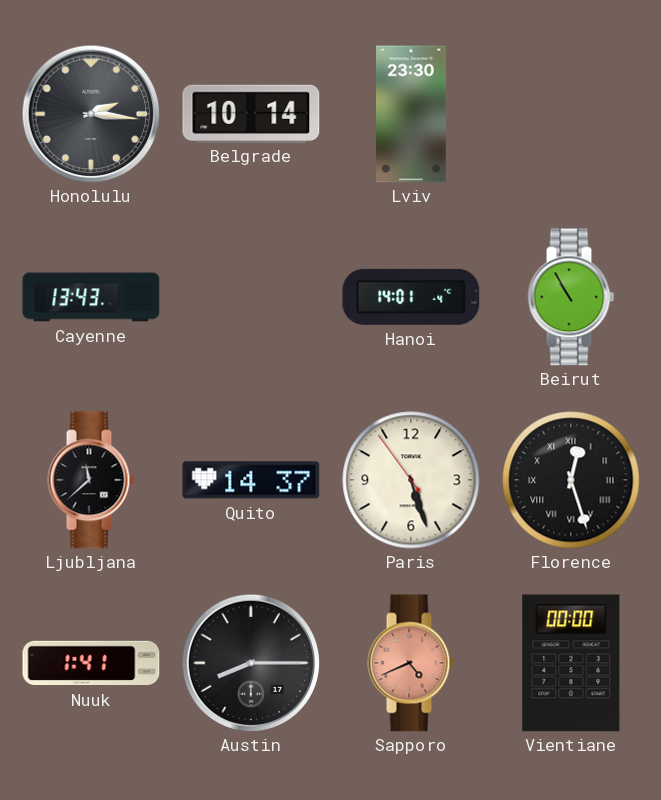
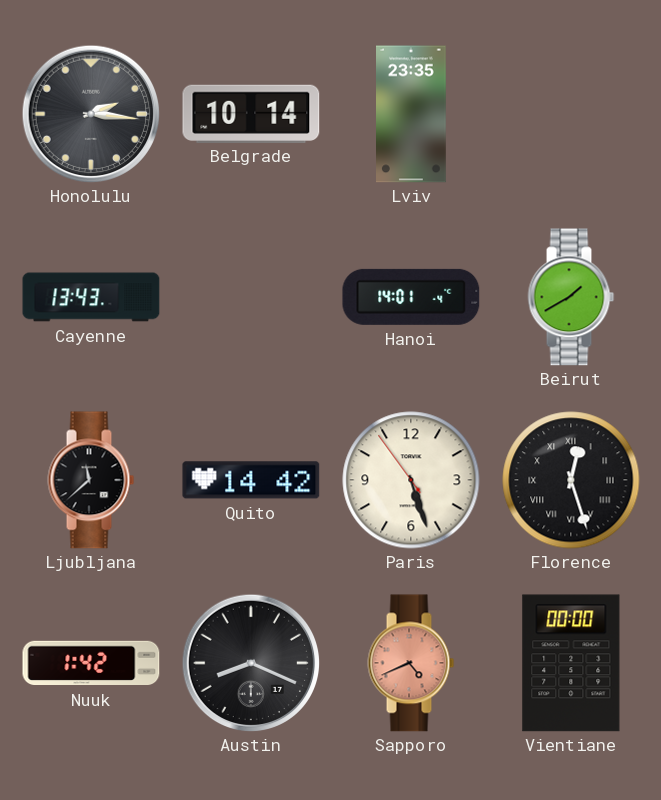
Lviv: 23:30 -> 23:35
Beirut: 10:55 -> 1:40
Quito: 14:37 -> 14:42
Nuuk: 1:41 -> 1:42
Austin: 8:15 -> 8:19
